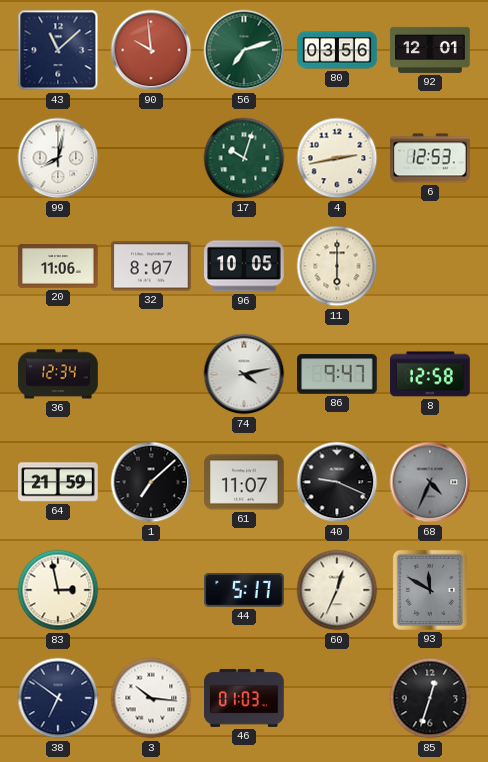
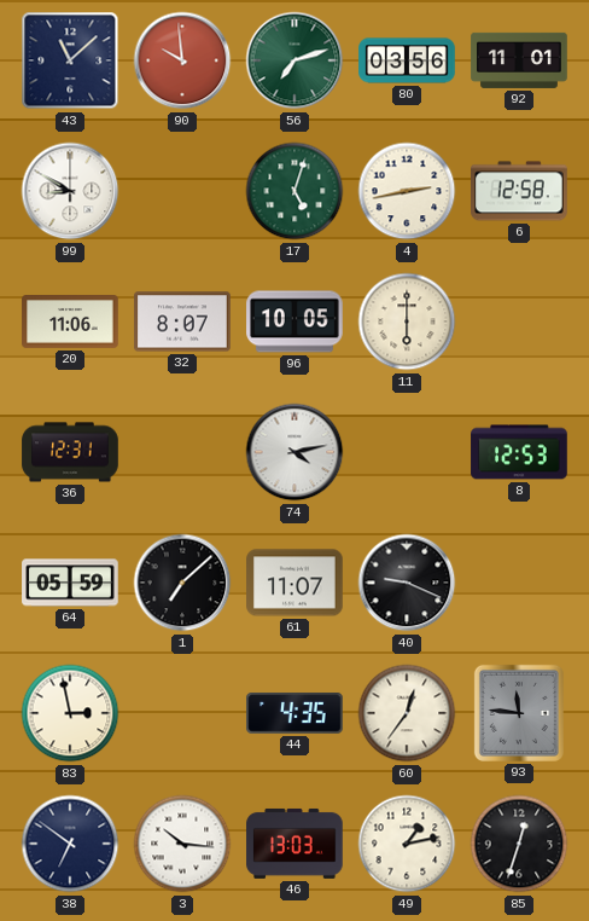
92: 12:01 -> 11:01
99: 8:02 -> 8:50
17: 10:03 -> 5:03
6: 12:53 -> 12:58
36: 12:34 -> 12:31
86: 9:47 -> none
8: 12:58 -> 12:53
64: 21:59 -> 05:59
68: 4:34 -> none
44: 5:17 -> 4:35
60: 12:34 -> 12:36
93: 11:50 -> 11:46
46: 01:03 -> 13:03
49: none -> 1:13
